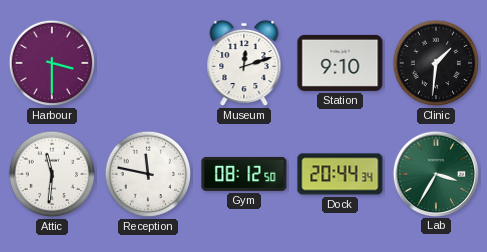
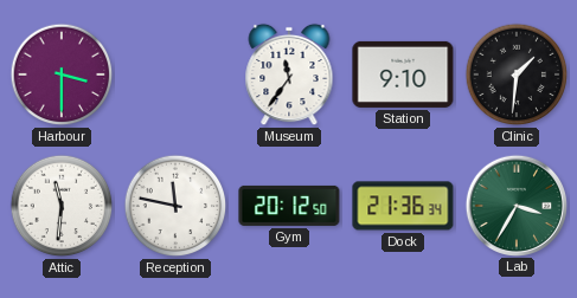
Museum: 12:12 -> 11:36
Gym: 08:12 -> 20:12
Dock: 20:44 -> 21:36
